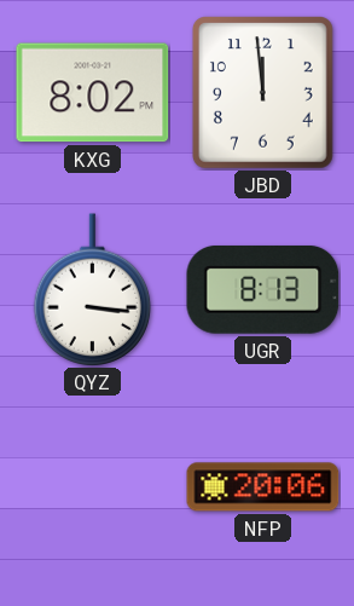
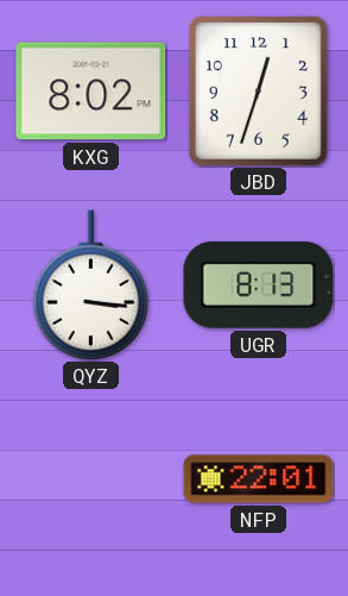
JBD: 11:59 -> 12:33
NFP: 20:06 -> 22:01
